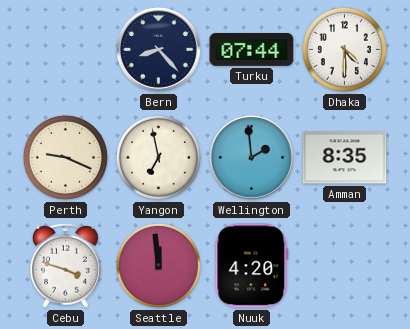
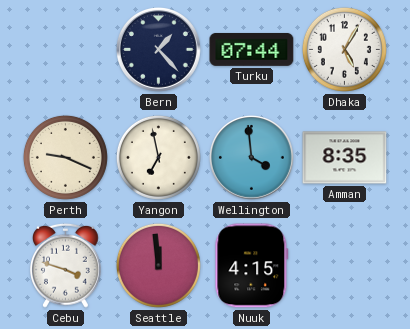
Bern: 8:23 -> 1:23
Dhaka: 4:30 -> 5:05
Wellington: 1:59 -> 3:59
Nuuk: 4:20 -> 4:15
